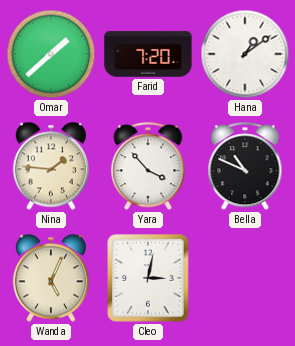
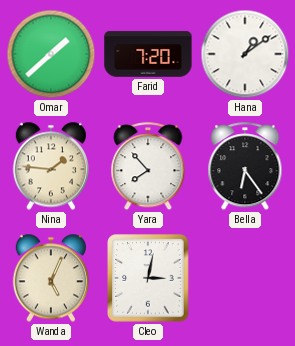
Yara: 3:53 -> 7:53
Bella: 10:49 -> 6:24
